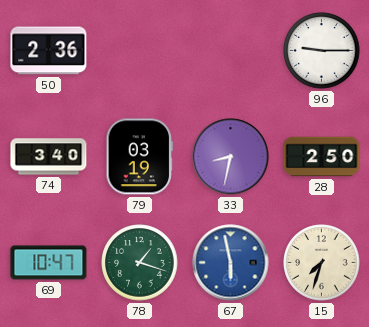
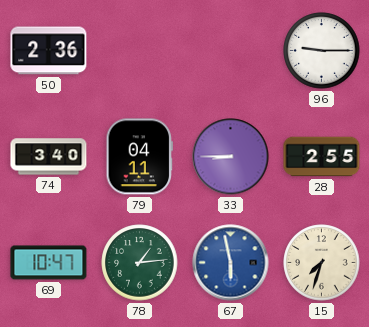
79: 03:19 -> 04:11
33: 8:32 -> 8:45
28: 2:50 -> 2:55
78: 1:18 -> 1:14
